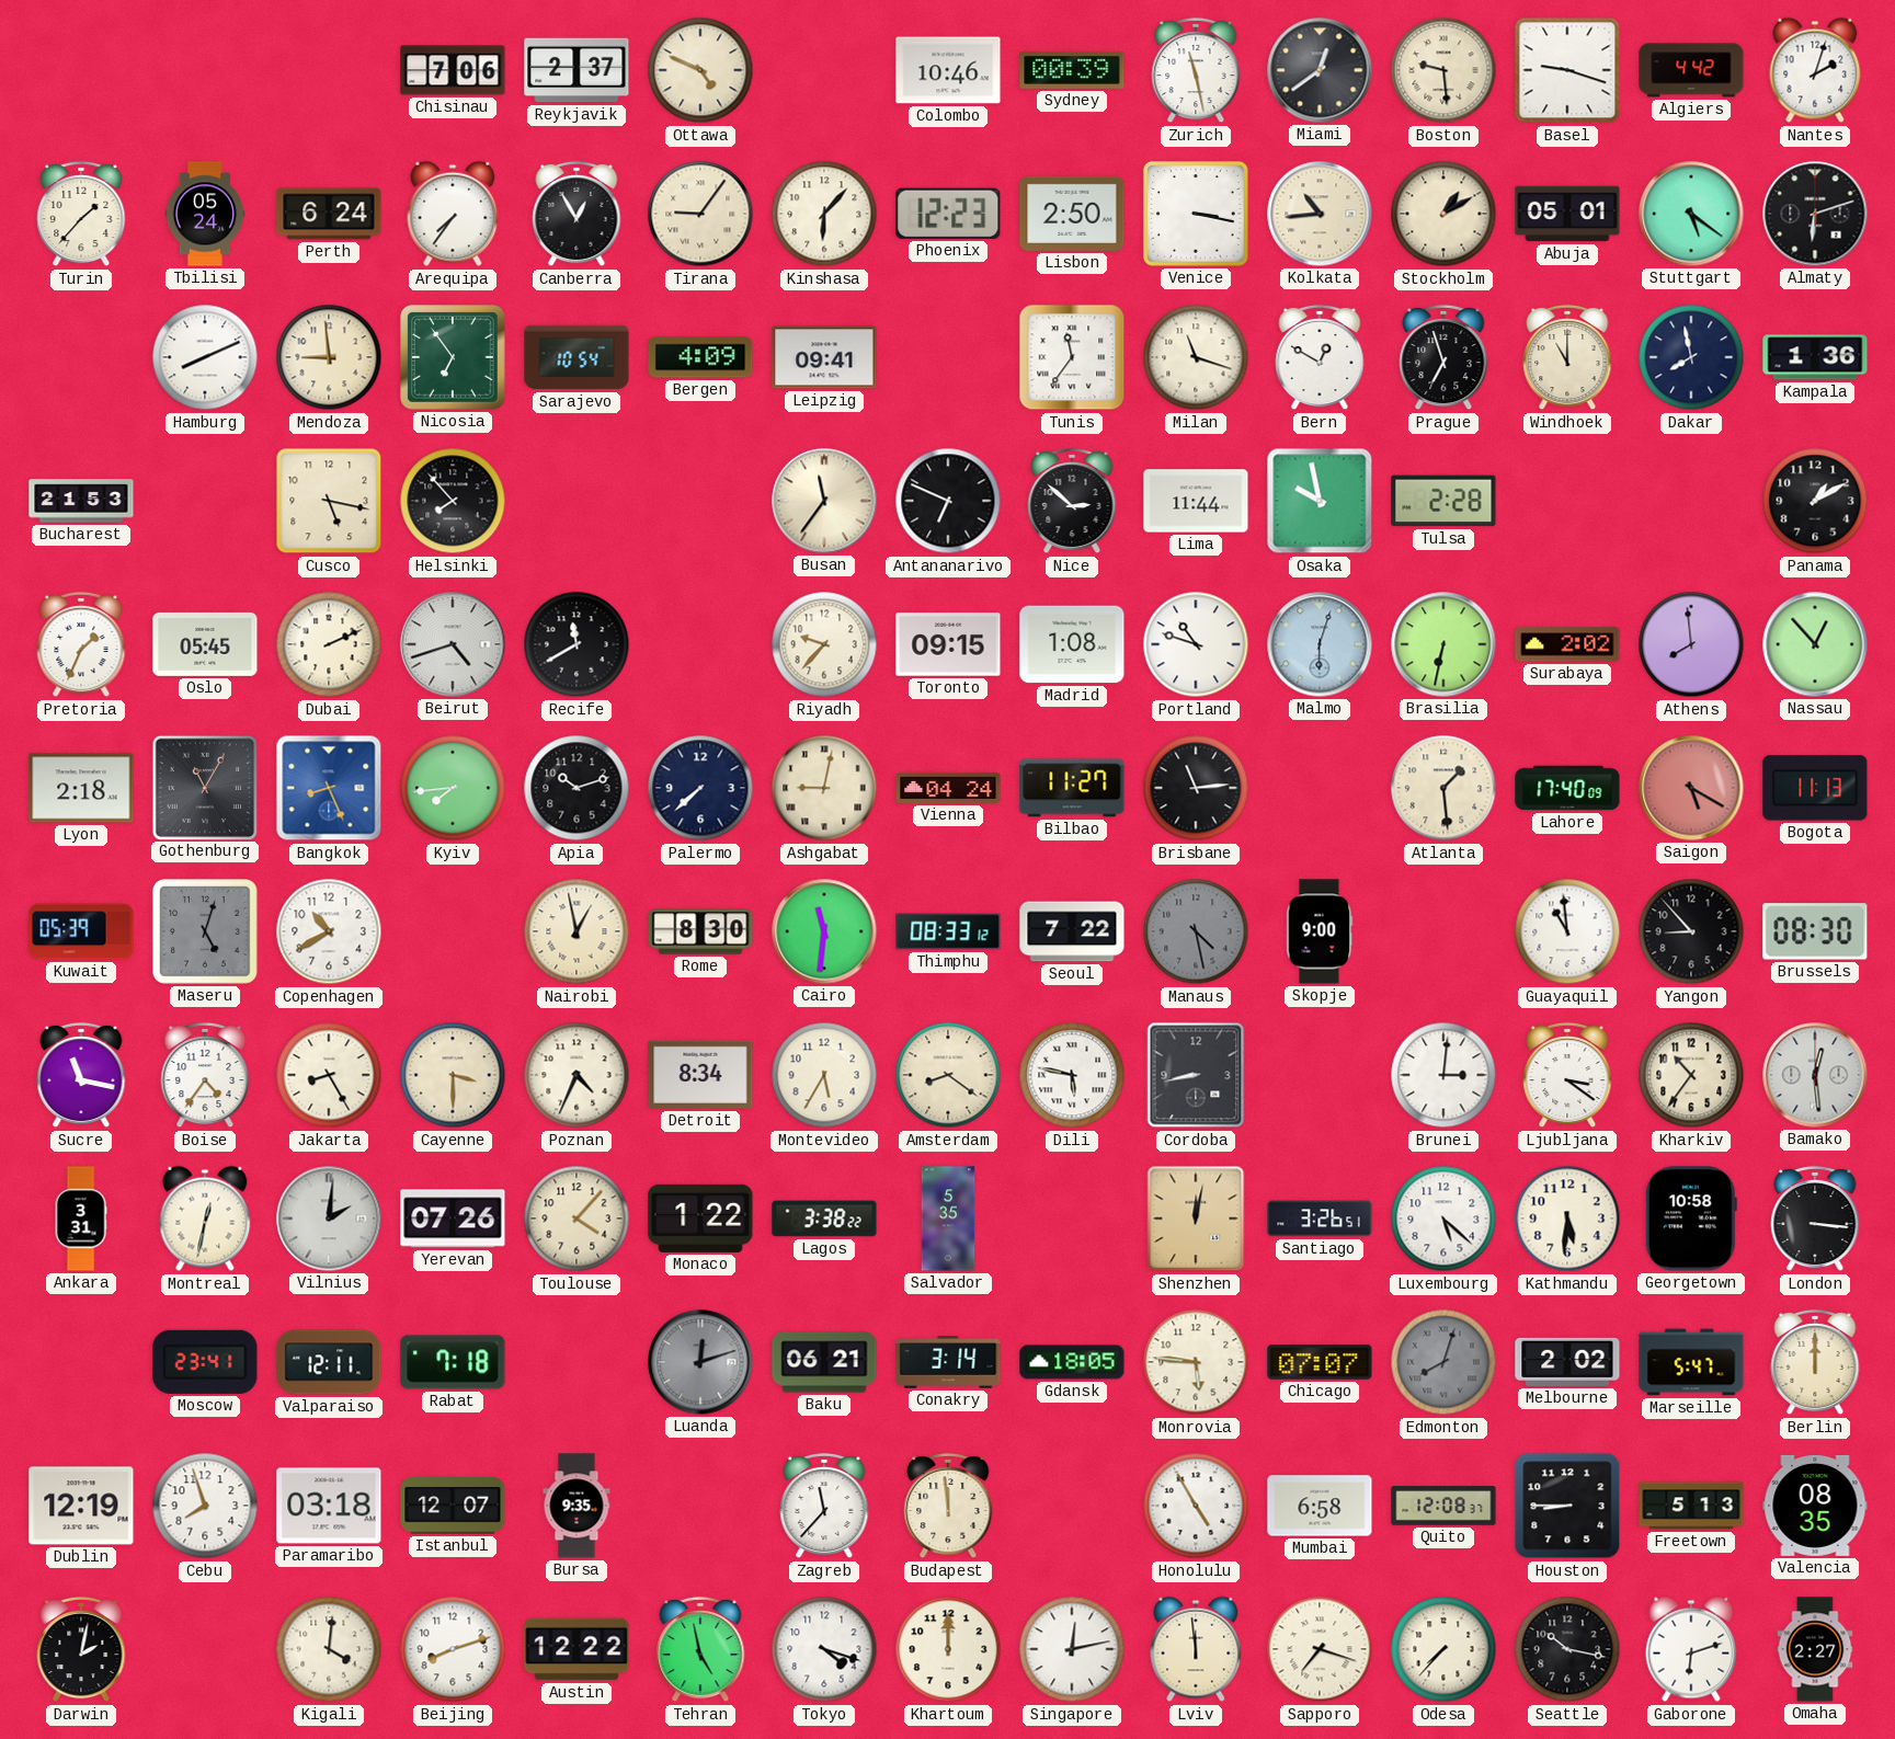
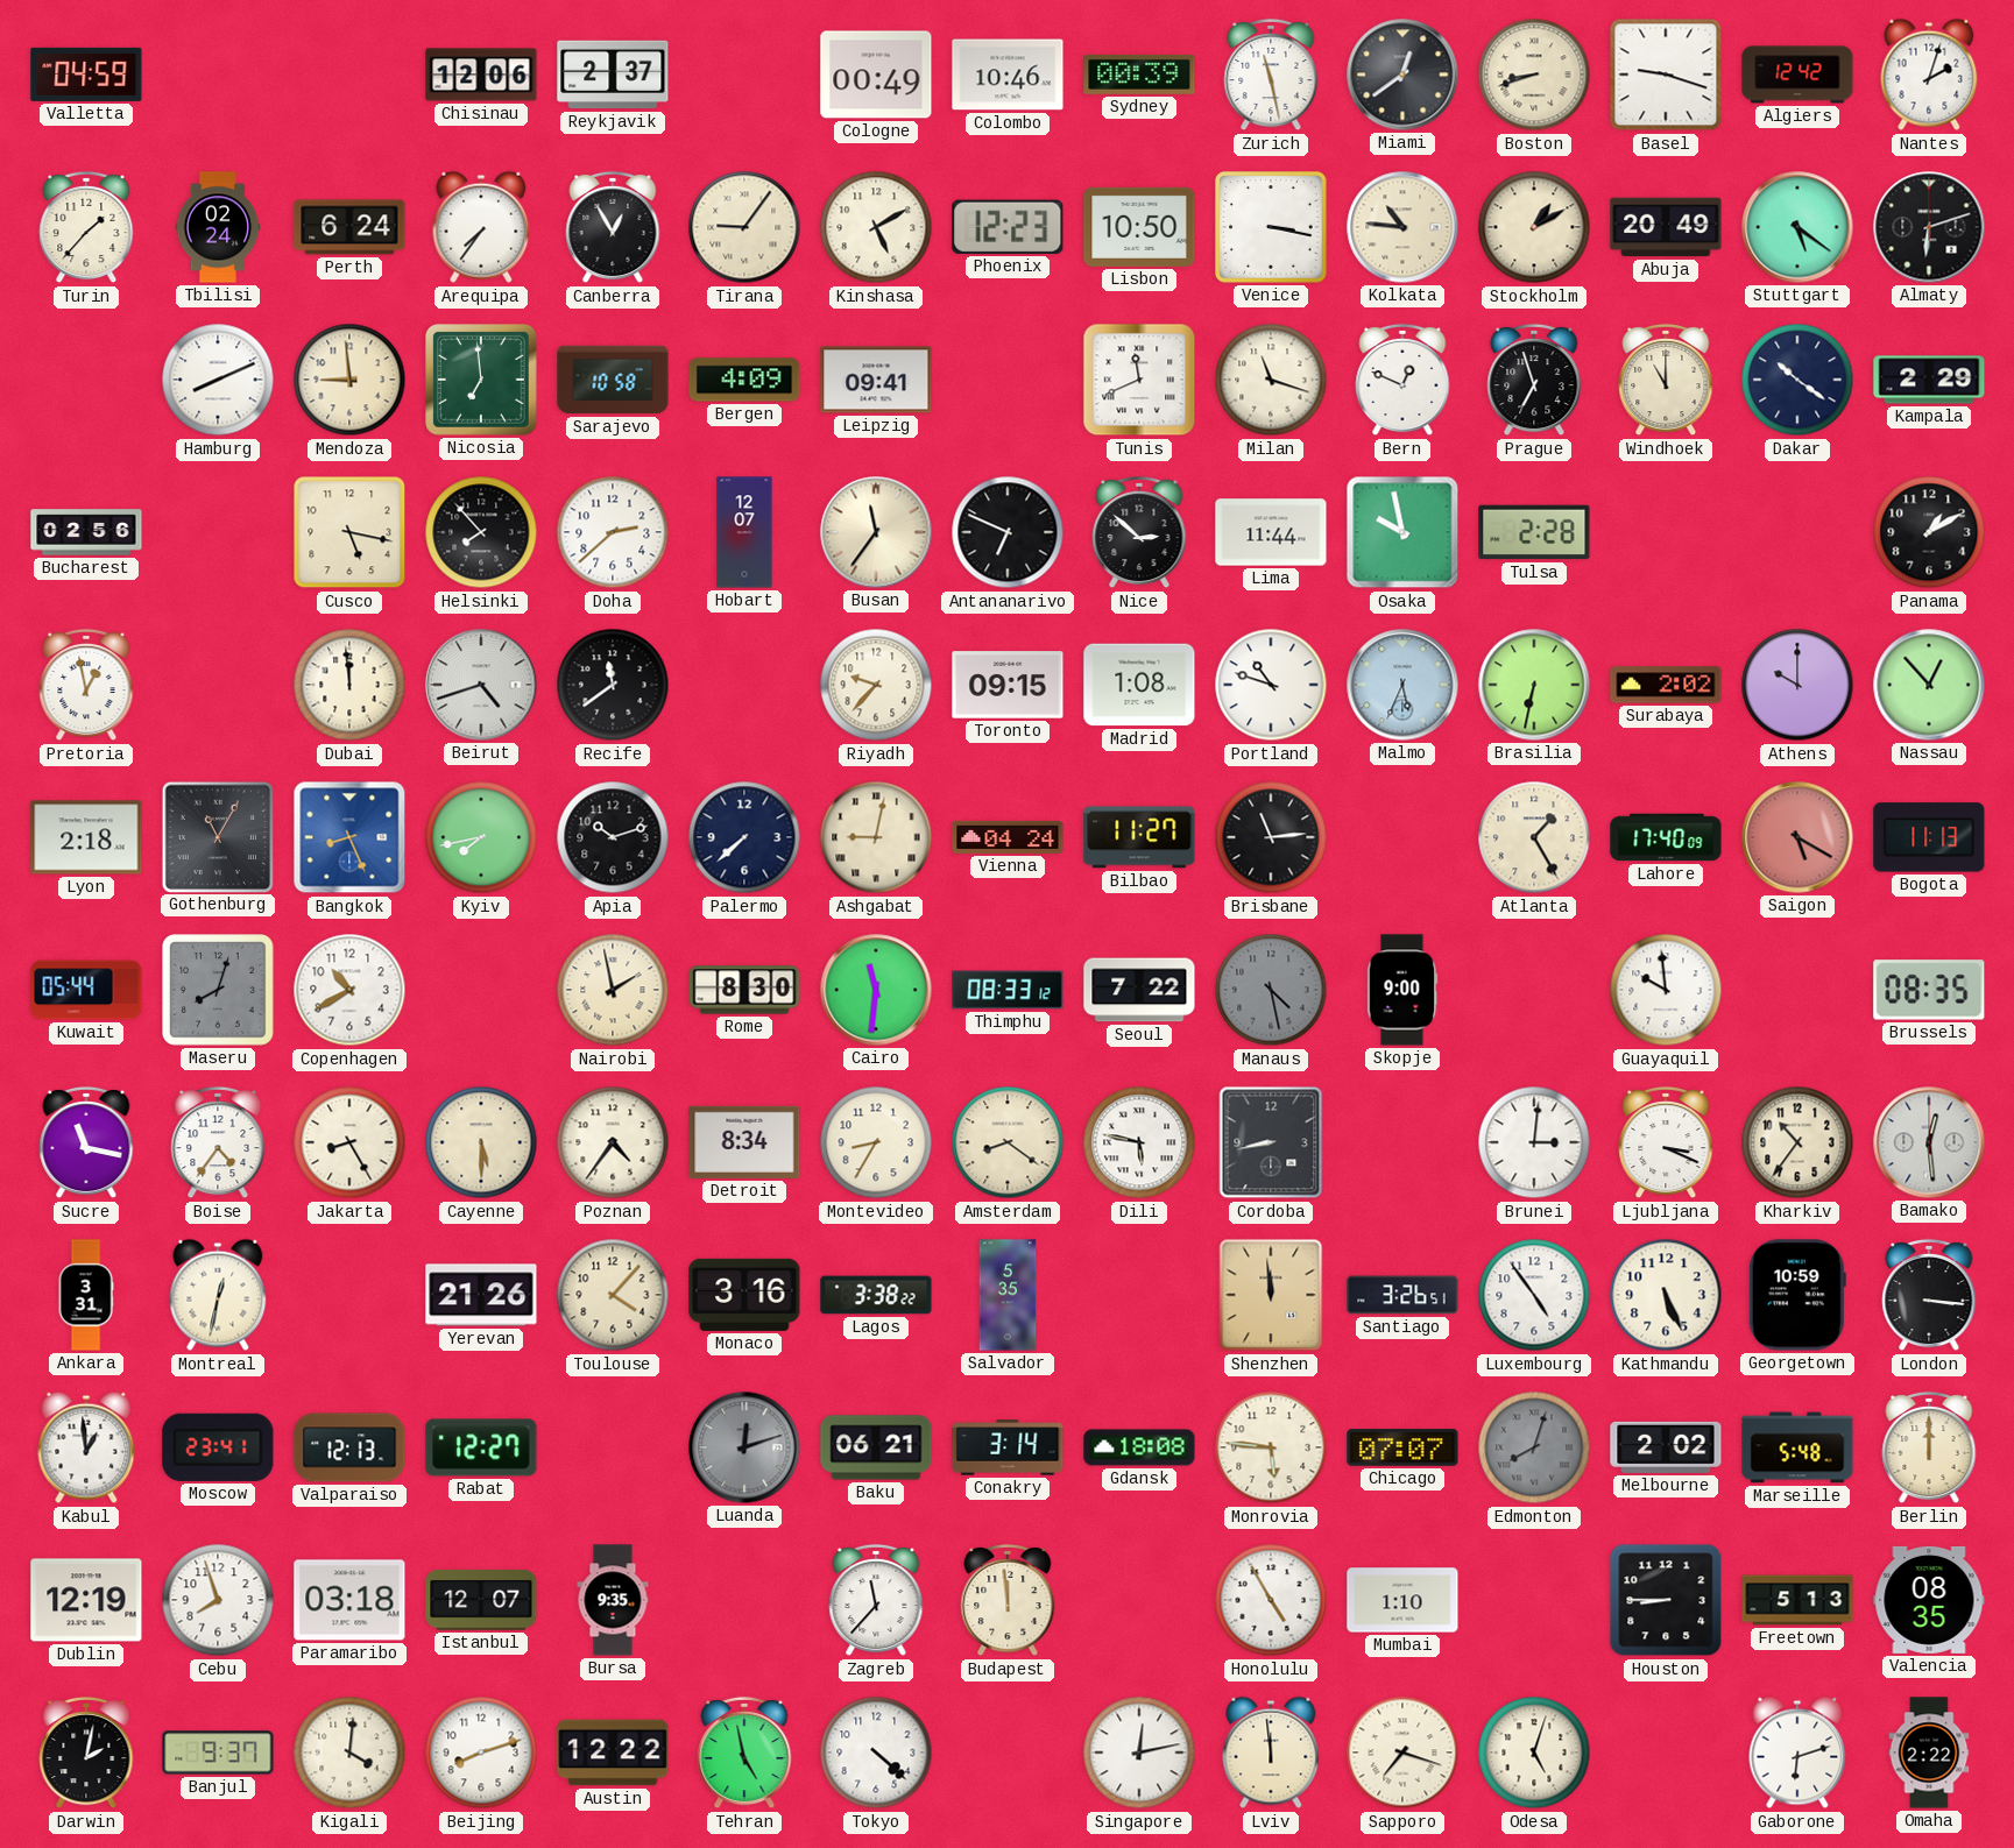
Valletta: none -> 04:59
Chisinau: 7:06 -> 12:06
Ottawa: 4:49 -> none
Cologne: none -> 00:49
Boston: 9:29 -> 8:42
Algiers: 4:42 -> 12:42
Tbilisi: 05:24 -> 02:24
Kinshasa: 6:07 -> 5:10
Lisbon: 2:50 -> 10:50
Kolkata: 10:44 -> 10:46
Abuja: 05:01 -> 20:49
Nicosia: 6:54 -> 6:59
Sarajevo: 10:54 -> 10:58
Tunis: 11:36 -> 11:41
Bern: 12:50 -> 12:49
Dakar: 7:58 -> 10:21
Kampala: 1:36 -> 2:29
Bucharest: 21:53 -> 02:56
Doha: none -> 2:38
Hobart: none -> 12:07
Pretoria: 1:34 -> 12:58
Oslo: 05:45 -> none
Dubai: 2:11 -> 11:59
Recife: 11:40 -> 11:39
Malmo: 6:03 -> 5:34
Athens: 7:59 -> 10:00
Kyiv: 7:44 -> 7:43
Atlanta: 1:29 -> 1:25
Kuwait: 05:39 -> 05:44
Maseru: 5:03 -> 8:03
Nairobi: 12:58 -> 1:58
Guayaquil: 10:59 -> 9:59
Yangon: 8:53 -> none
Brussels: 08:30 -> 08:35
Cayenne: 3:30 -> 5:30
Poznan: 4:34 -> 4:36
Montevideo: 5:35 -> 8:35
Ljubljana: 3:21 -> 3:19
Vilnius: 2:01 -> none
Yerevan: 07:26 -> 21:26
Monaco: 1:22 -> 3:16
Shenzhen: 12:02 -> 11:59
Luxembourg: 5:22 -> 4:54
Kathmandu: 5:31 -> 5:26
Georgetown: 10:58 -> 10:59
Kabul: none -> 12:59
Valparaiso: 12:11 -> 12:13
Rabat: 7:18 -> 12:27
Gdansk: 18:05 -> 18:08
Marseille: 5:47 -> 5:48
Mumbai: 6:58 -> 1:10
Quito: 12:08 -> none
Banjul: none -> 9:37
Tokyo: 4:18 -> 4:22
Khartoum: 12:00 -> none
Odesa: 7:37 -> 5:03
Seattle: 10:17 -> none
Omaha: 2:27 -> 2:22
